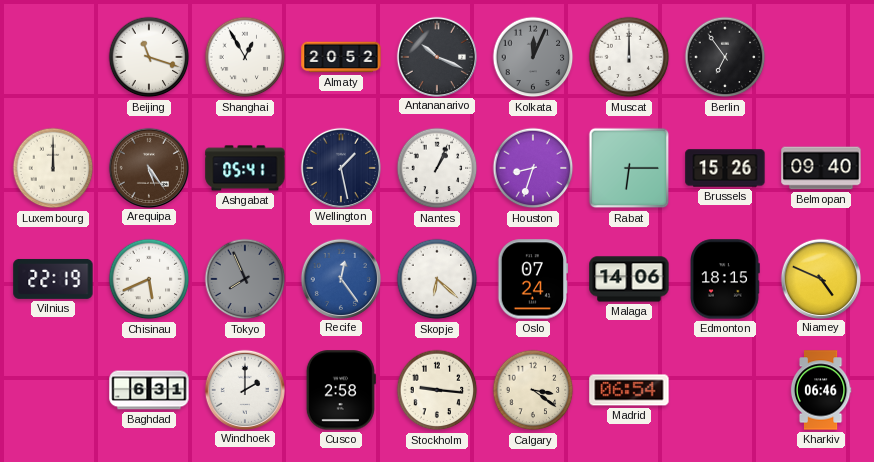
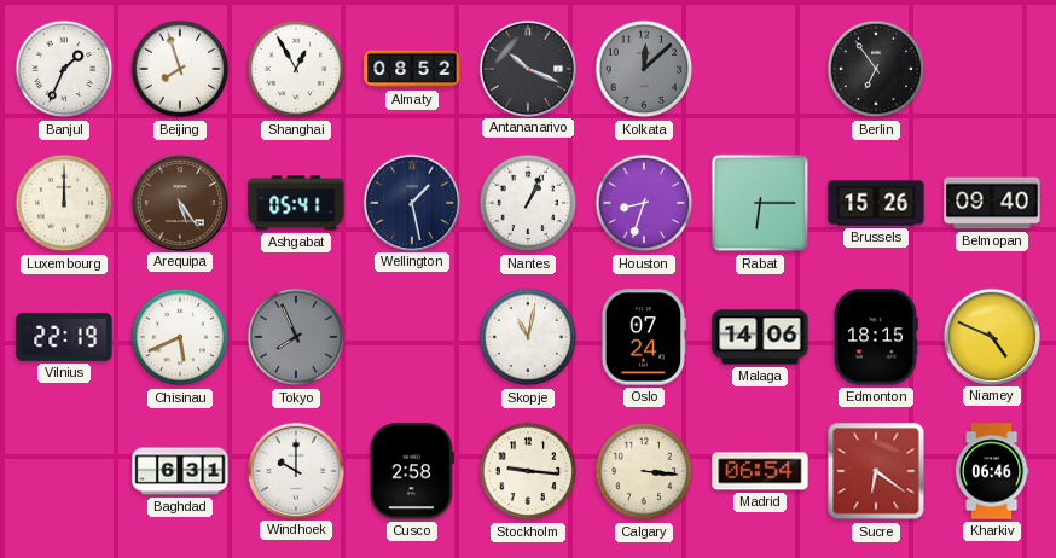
Banjul: none -> 1:34
Beijing: 11:18 -> 7:57
Almaty: 20:52 -> 08:52
Kolkata: 12:04 -> 12:08
Muscat: 12:00 -> none
Recife: 12:24 -> none
Skopje: 6:22 -> 11:02
Windhoek: 2:00 -> 10:00
Calgary: 3:21 -> 3:16
Sucre: none -> 6:21
